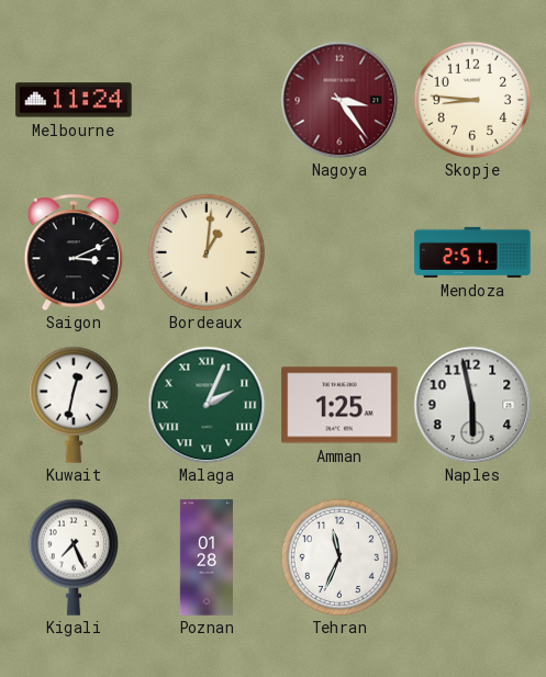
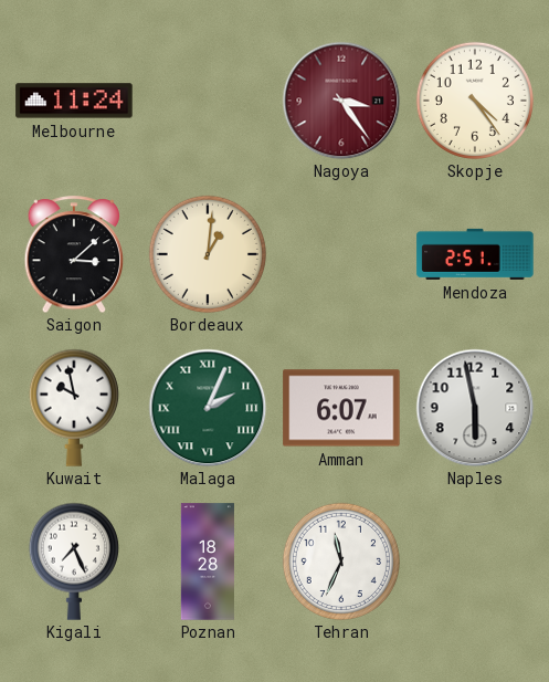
Skopje: 8:46 -> 4:24
Saigon: 3:11 -> 3:08
Kuwait: 12:32 -> 9:58
Amman: 1:25 -> 6:07
Poznan: 01:28 -> 18:28
